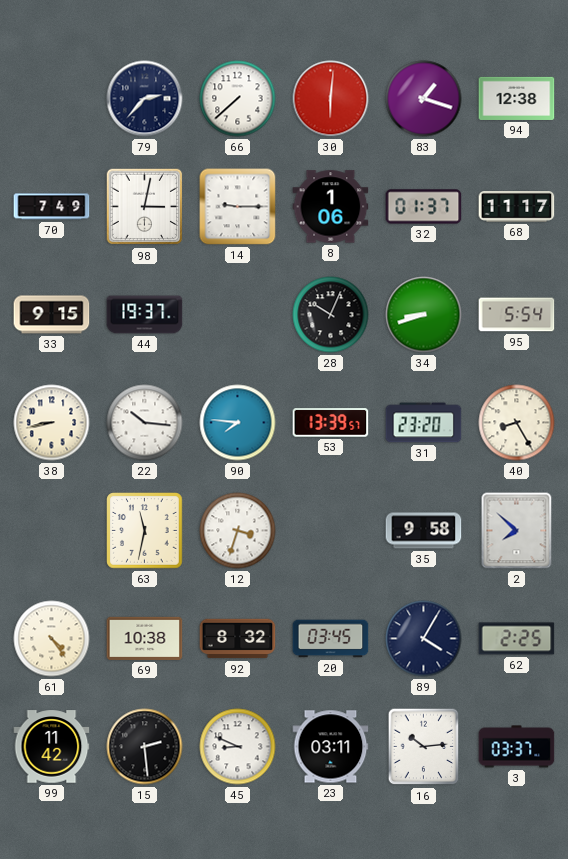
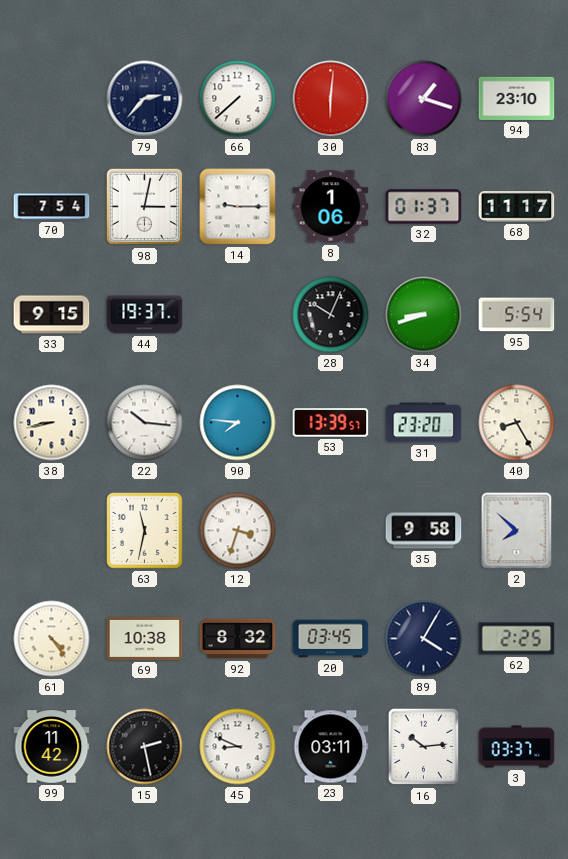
94: 12:38 -> 23:10
70: 7:49 -> 7:54
15: 2:29 -> 2:28
